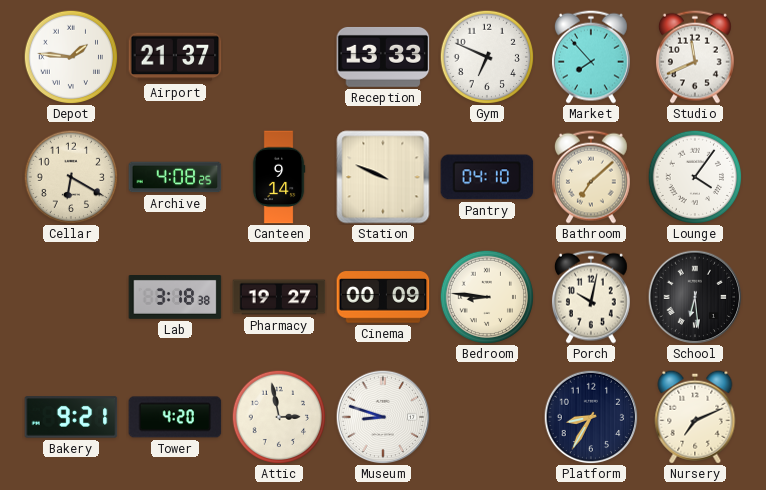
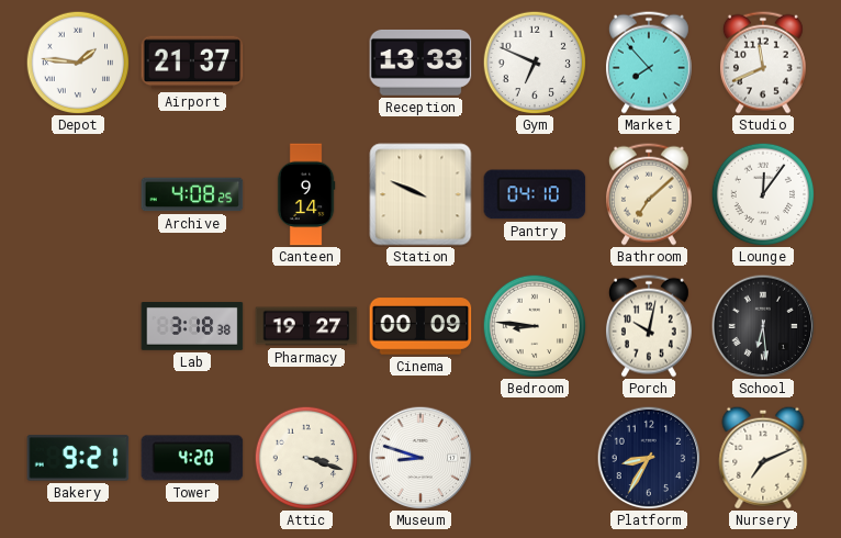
Cellar: 6:20 -> none
Lounge: 4:06 -> 12:06
Attic: 2:58 -> 3:18
